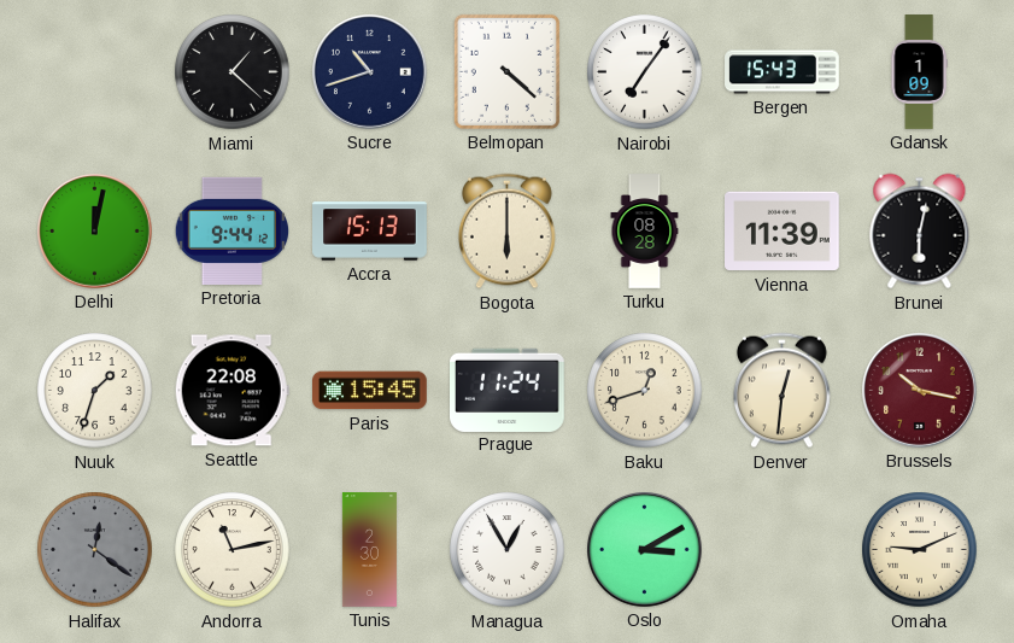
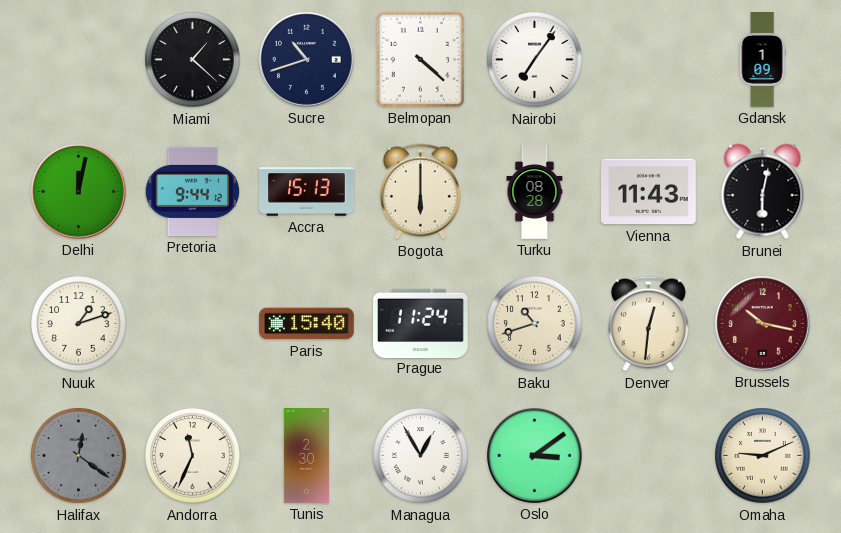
Bergen: 15:43 -> none
Vienna: 11:39 -> 11:43
Nuuk: 1:33 -> 1:12
Seattle: 22:08 -> none
Paris: 15:45 -> 15:40
Baku: 12:42 -> 10:42
Andorra: 11:13 -> 11:34
Oslo: 3:10 -> 3:09
